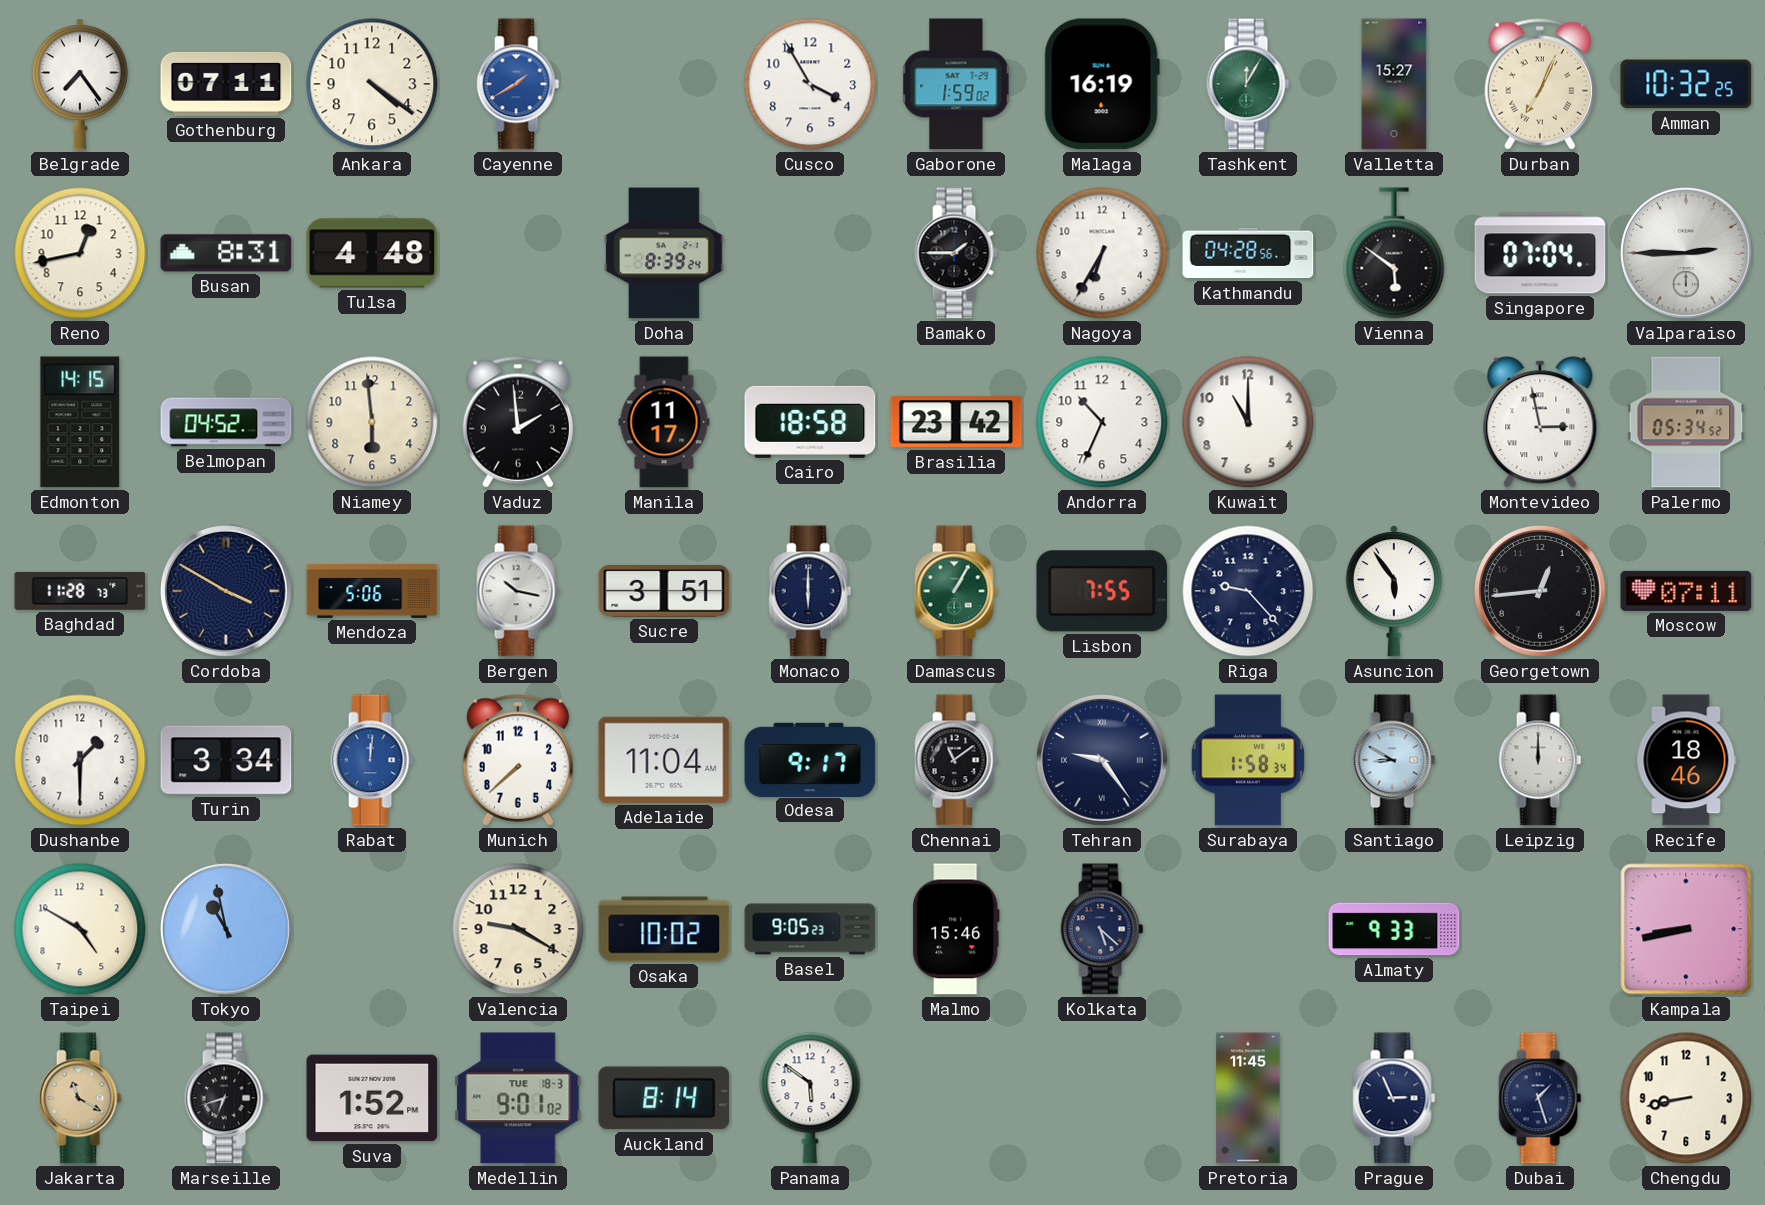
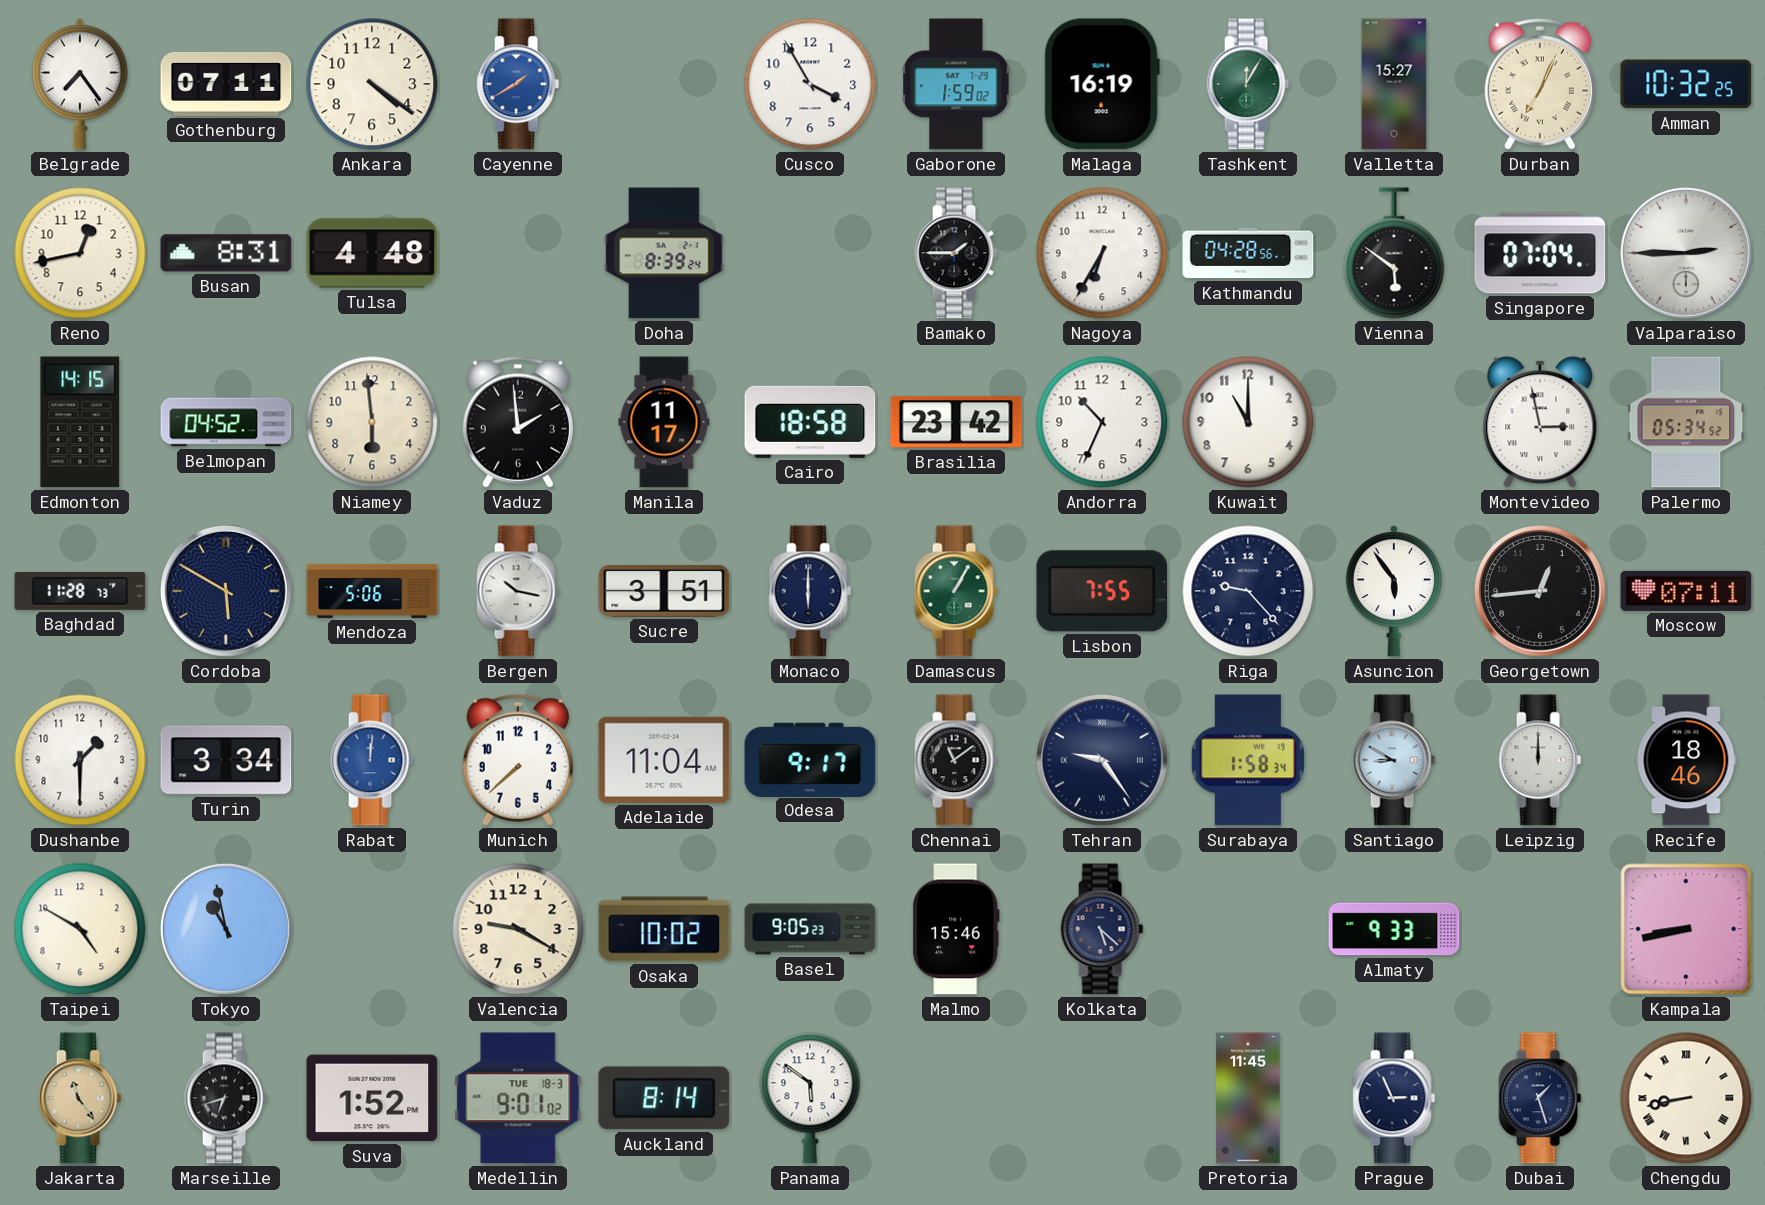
Cordoba: 3:50 -> 5:50
Jakarta: 11:20 -> 11:24
Chengdu numerals: Arabic -> Roman
